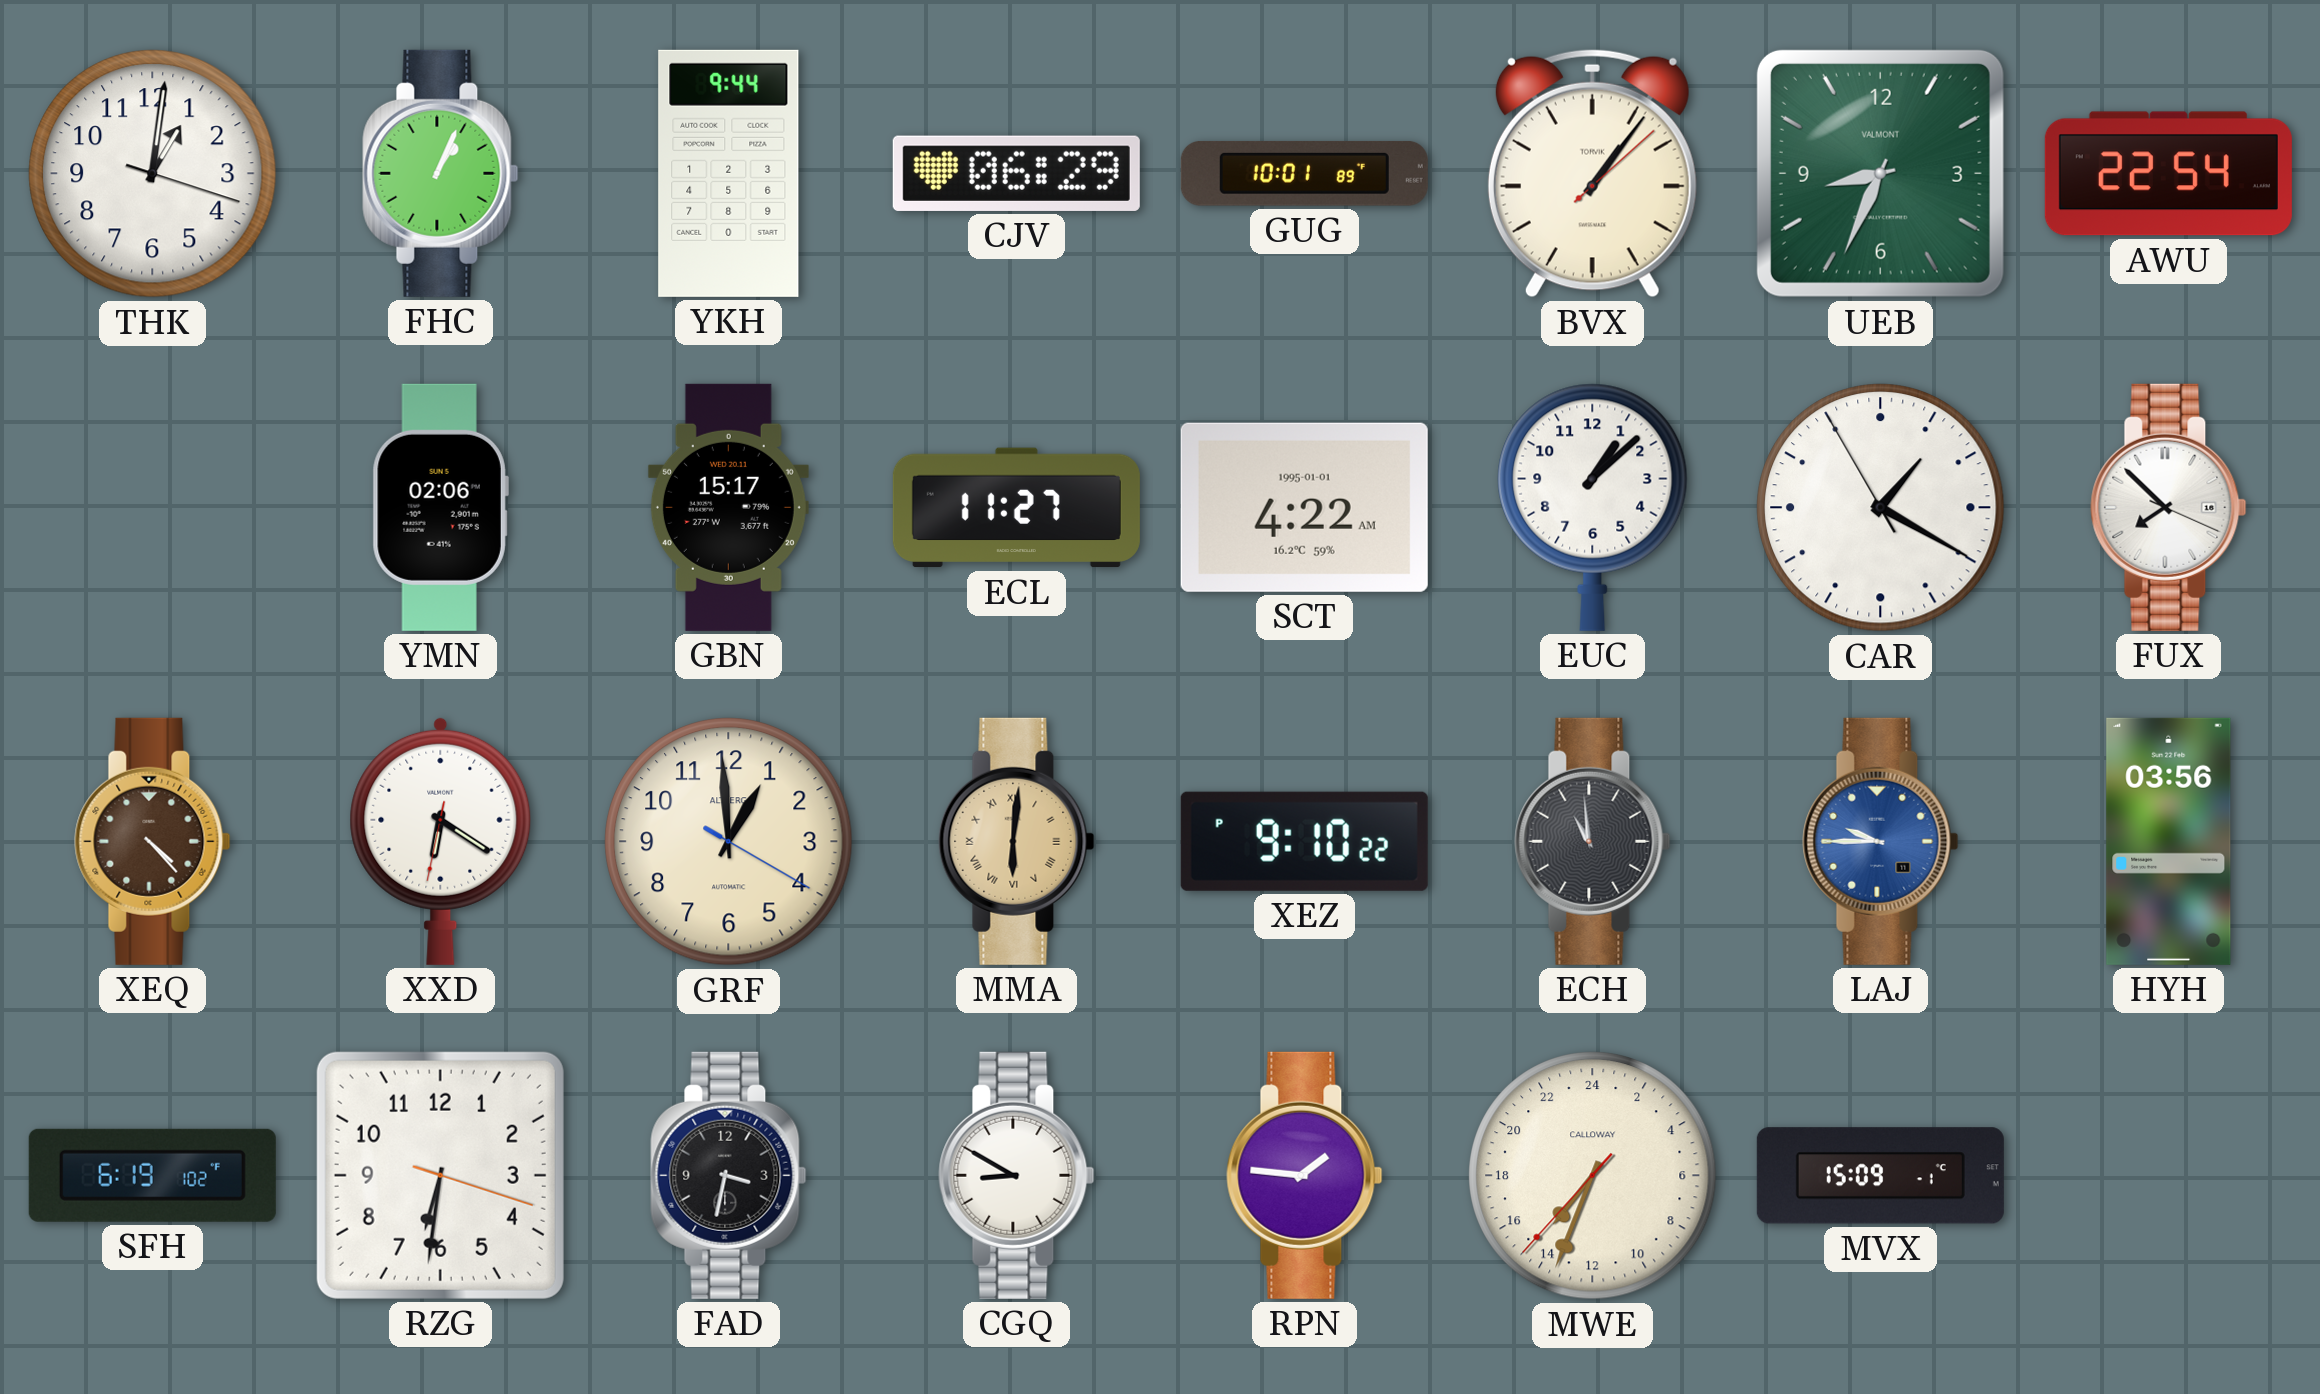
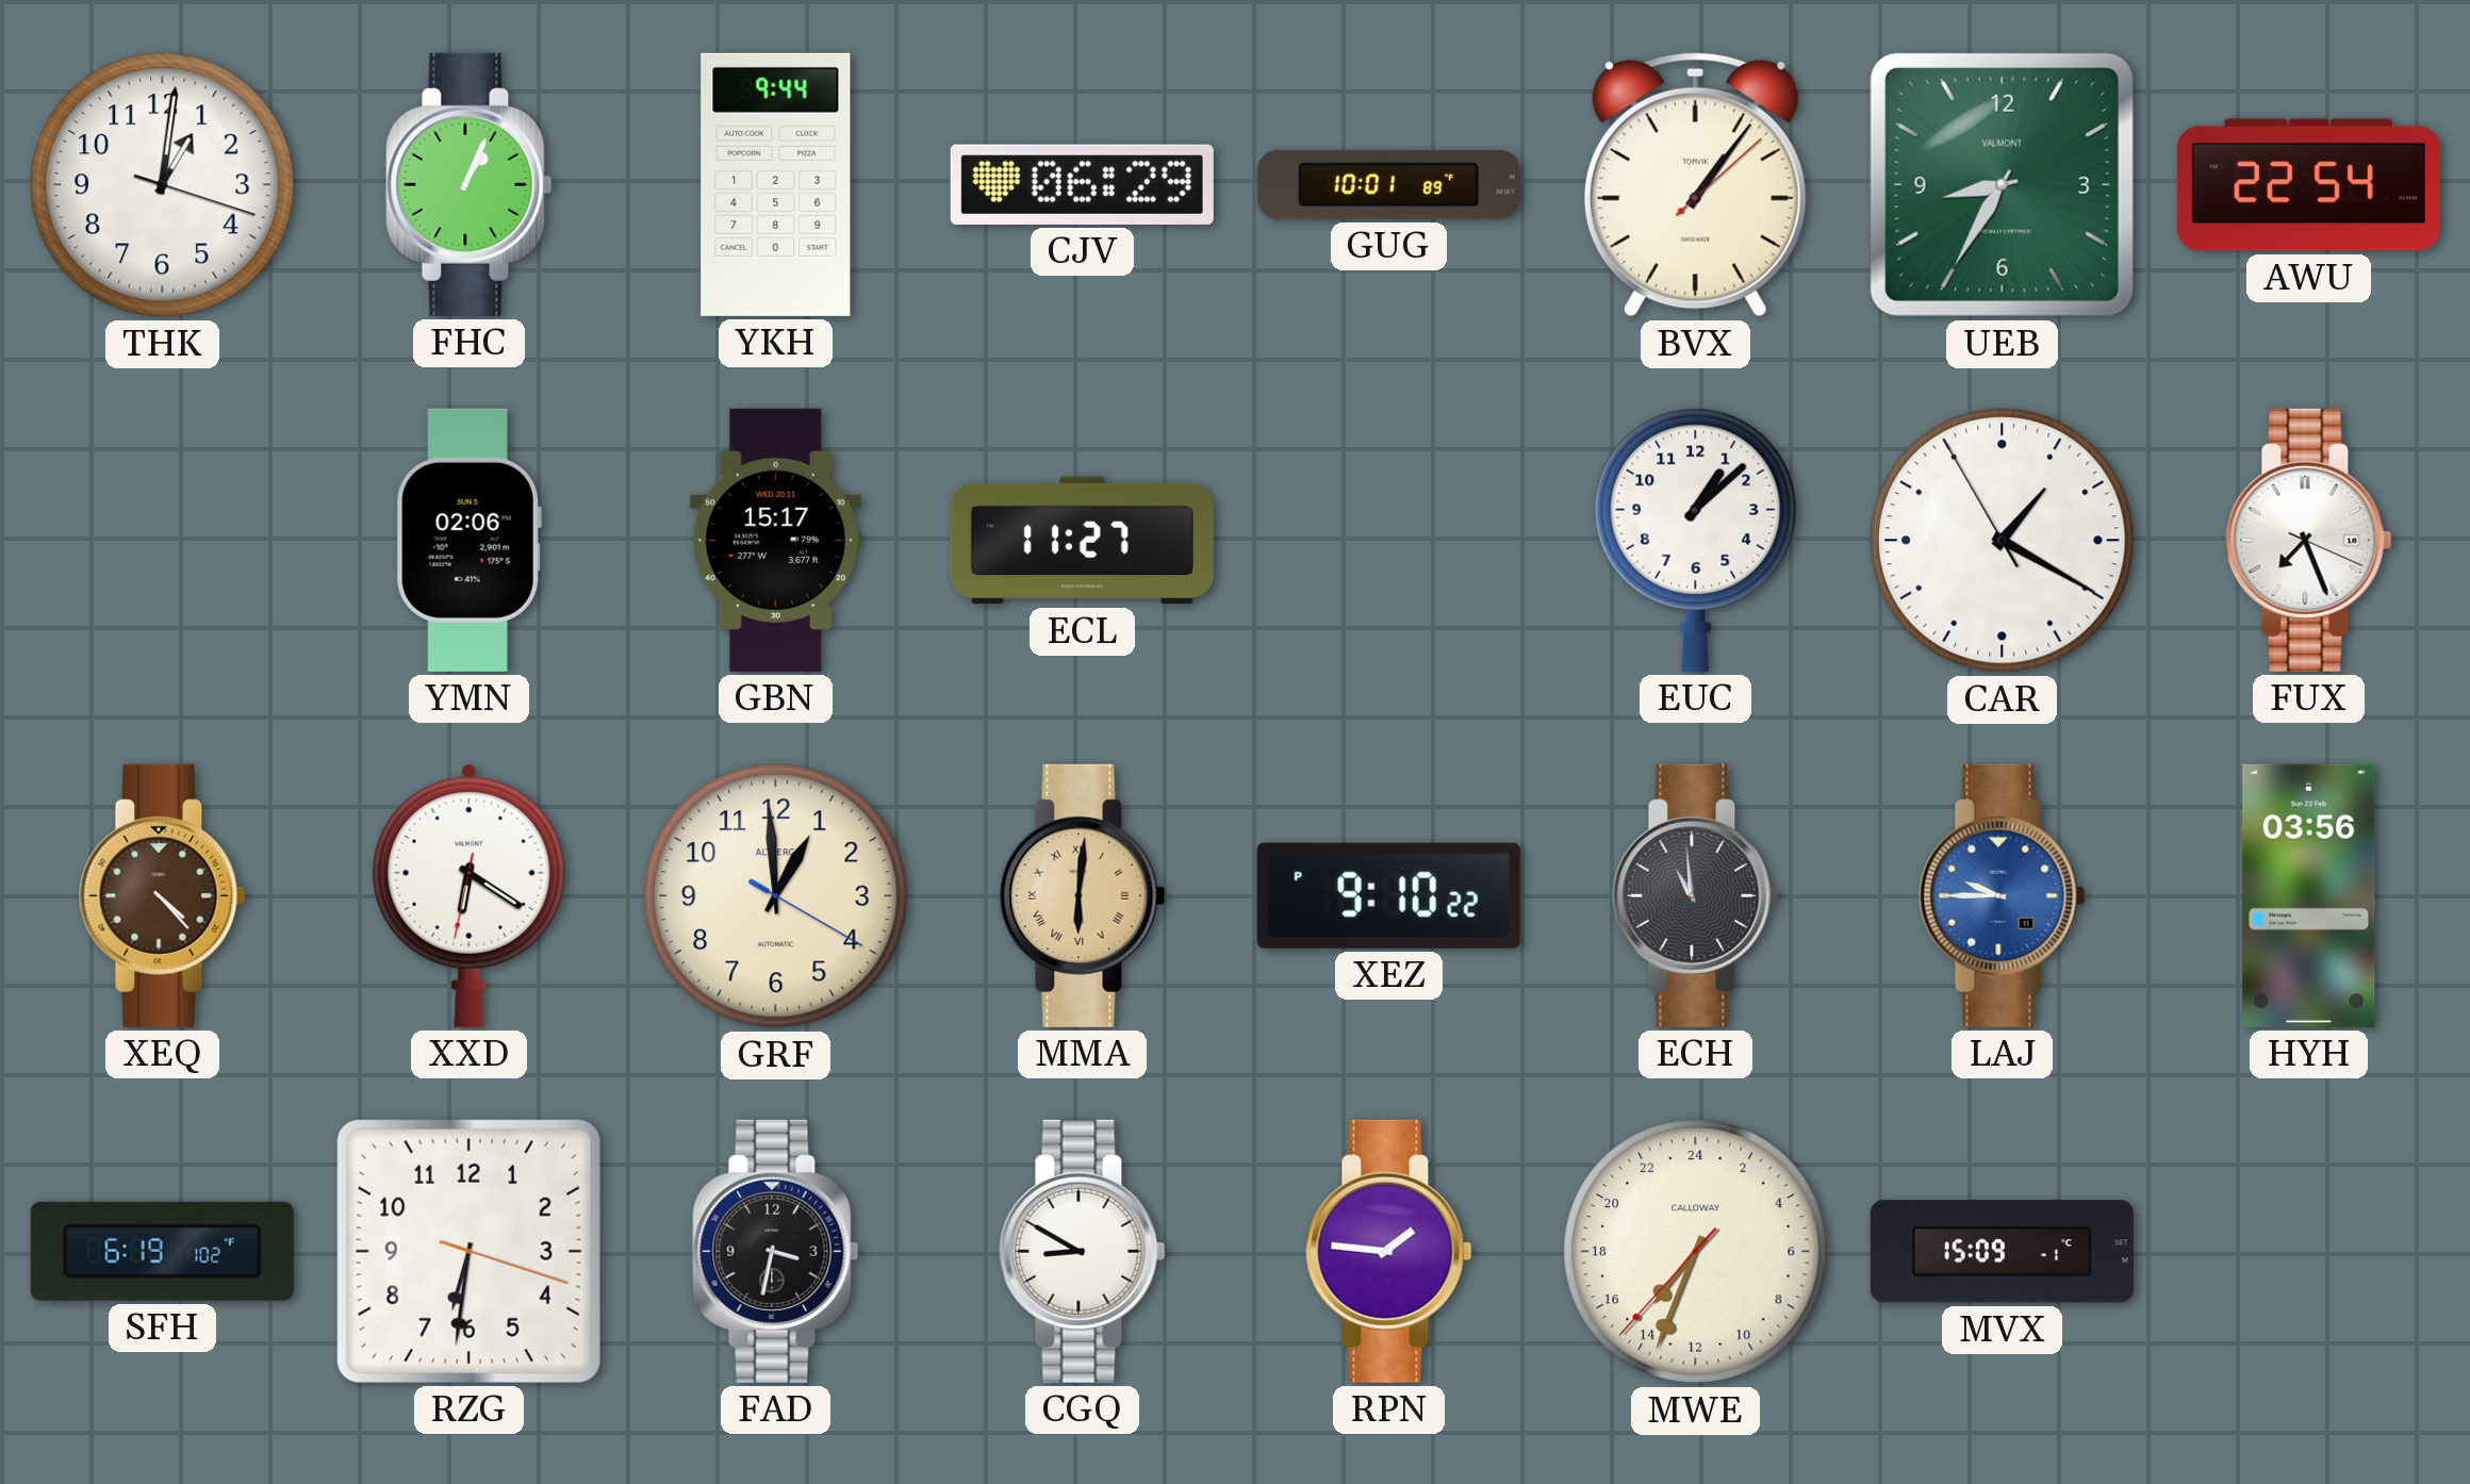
UEB: 8:34 -> 8:35
SCT: 4:22 -> none
FUX: 7:52 -> 7:26
